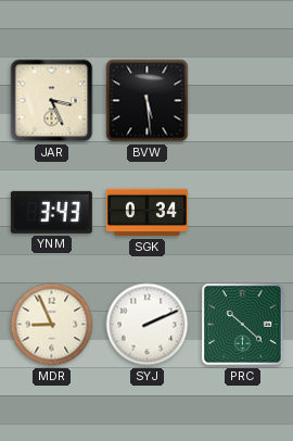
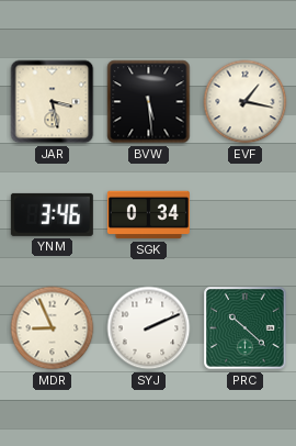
JAR: 3:26 -> 3:28
EVF: none -> 1:17
YNM: 3:43 -> 3:46
